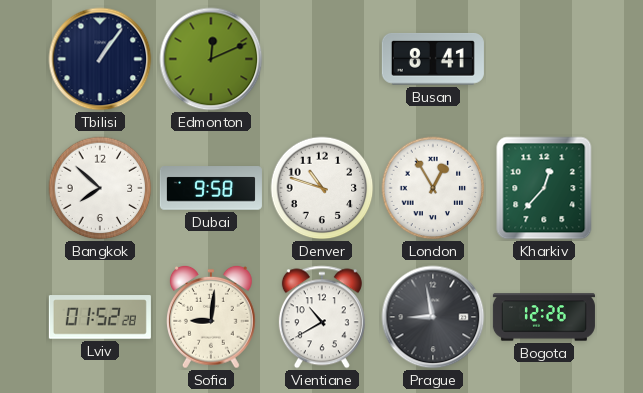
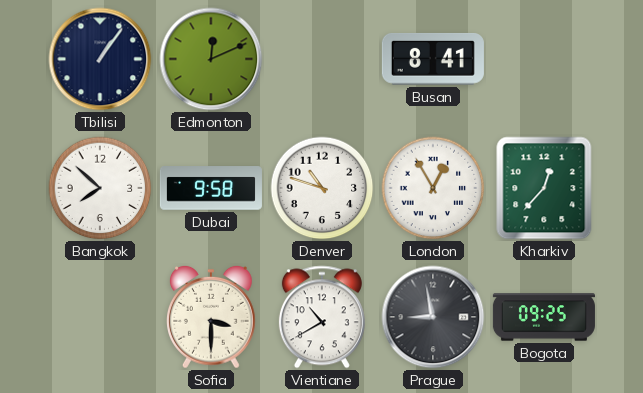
Lviv: 01:52 -> none
Sofia: 9:01 -> 3:30
Bogota: 12:26 -> 09:25
